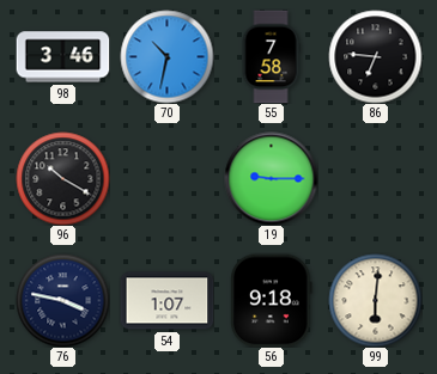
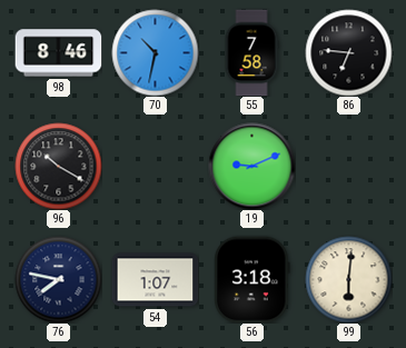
98: 3:46 -> 8:46
19: 9:15 -> 9:11
76: 3:47 -> 7:47
56: 9:18 -> 3:18
